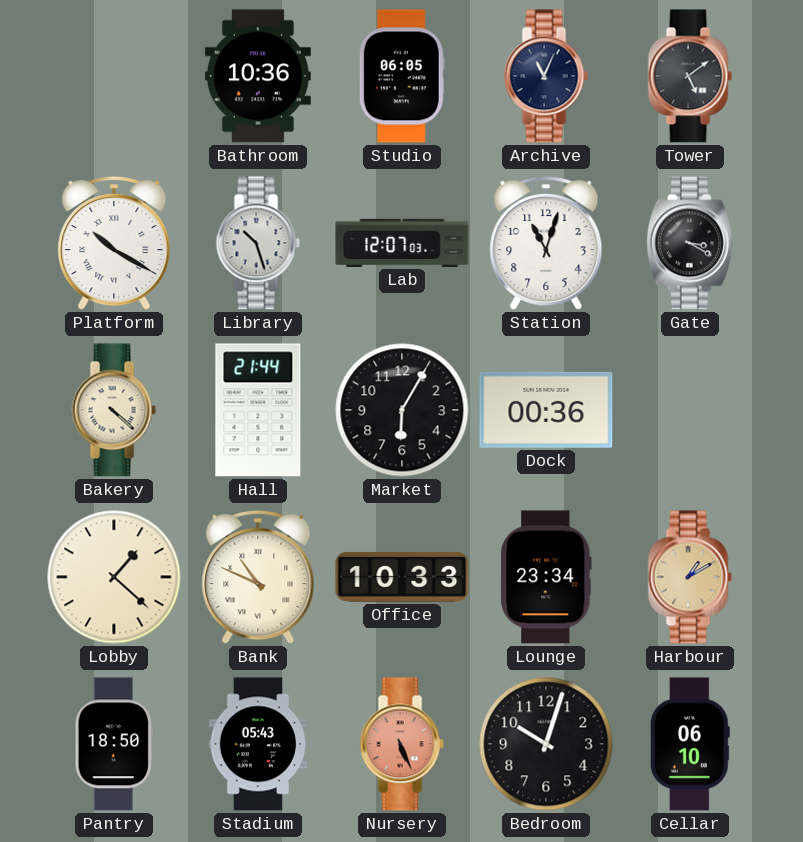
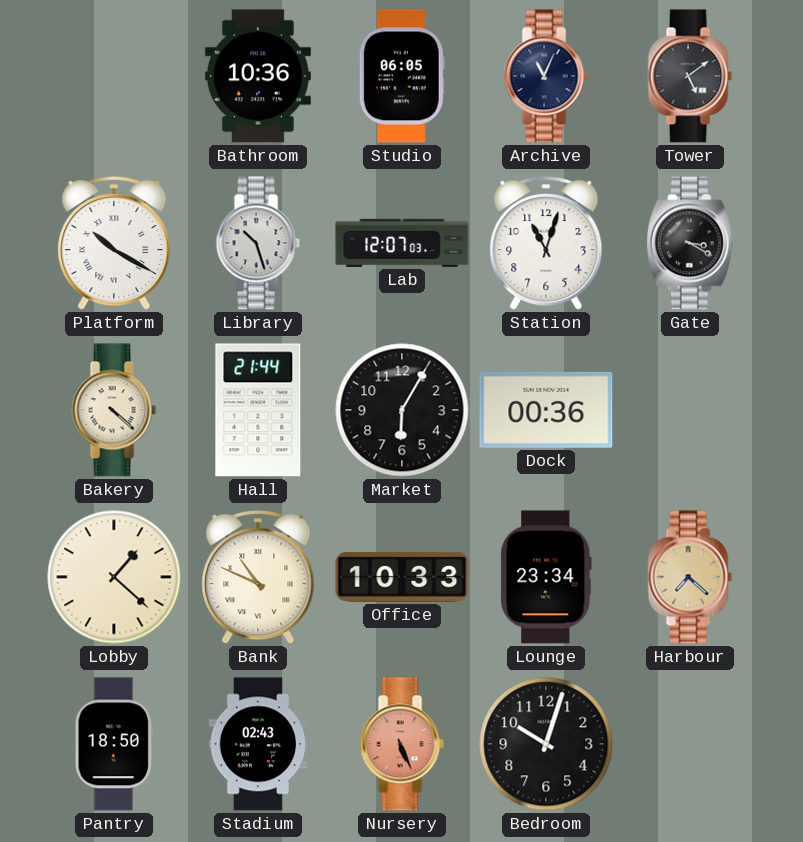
Harbour: 1:10 -> 7:22
Stadium: 05:43 -> 02:43
Cellar: 06:10 -> none
